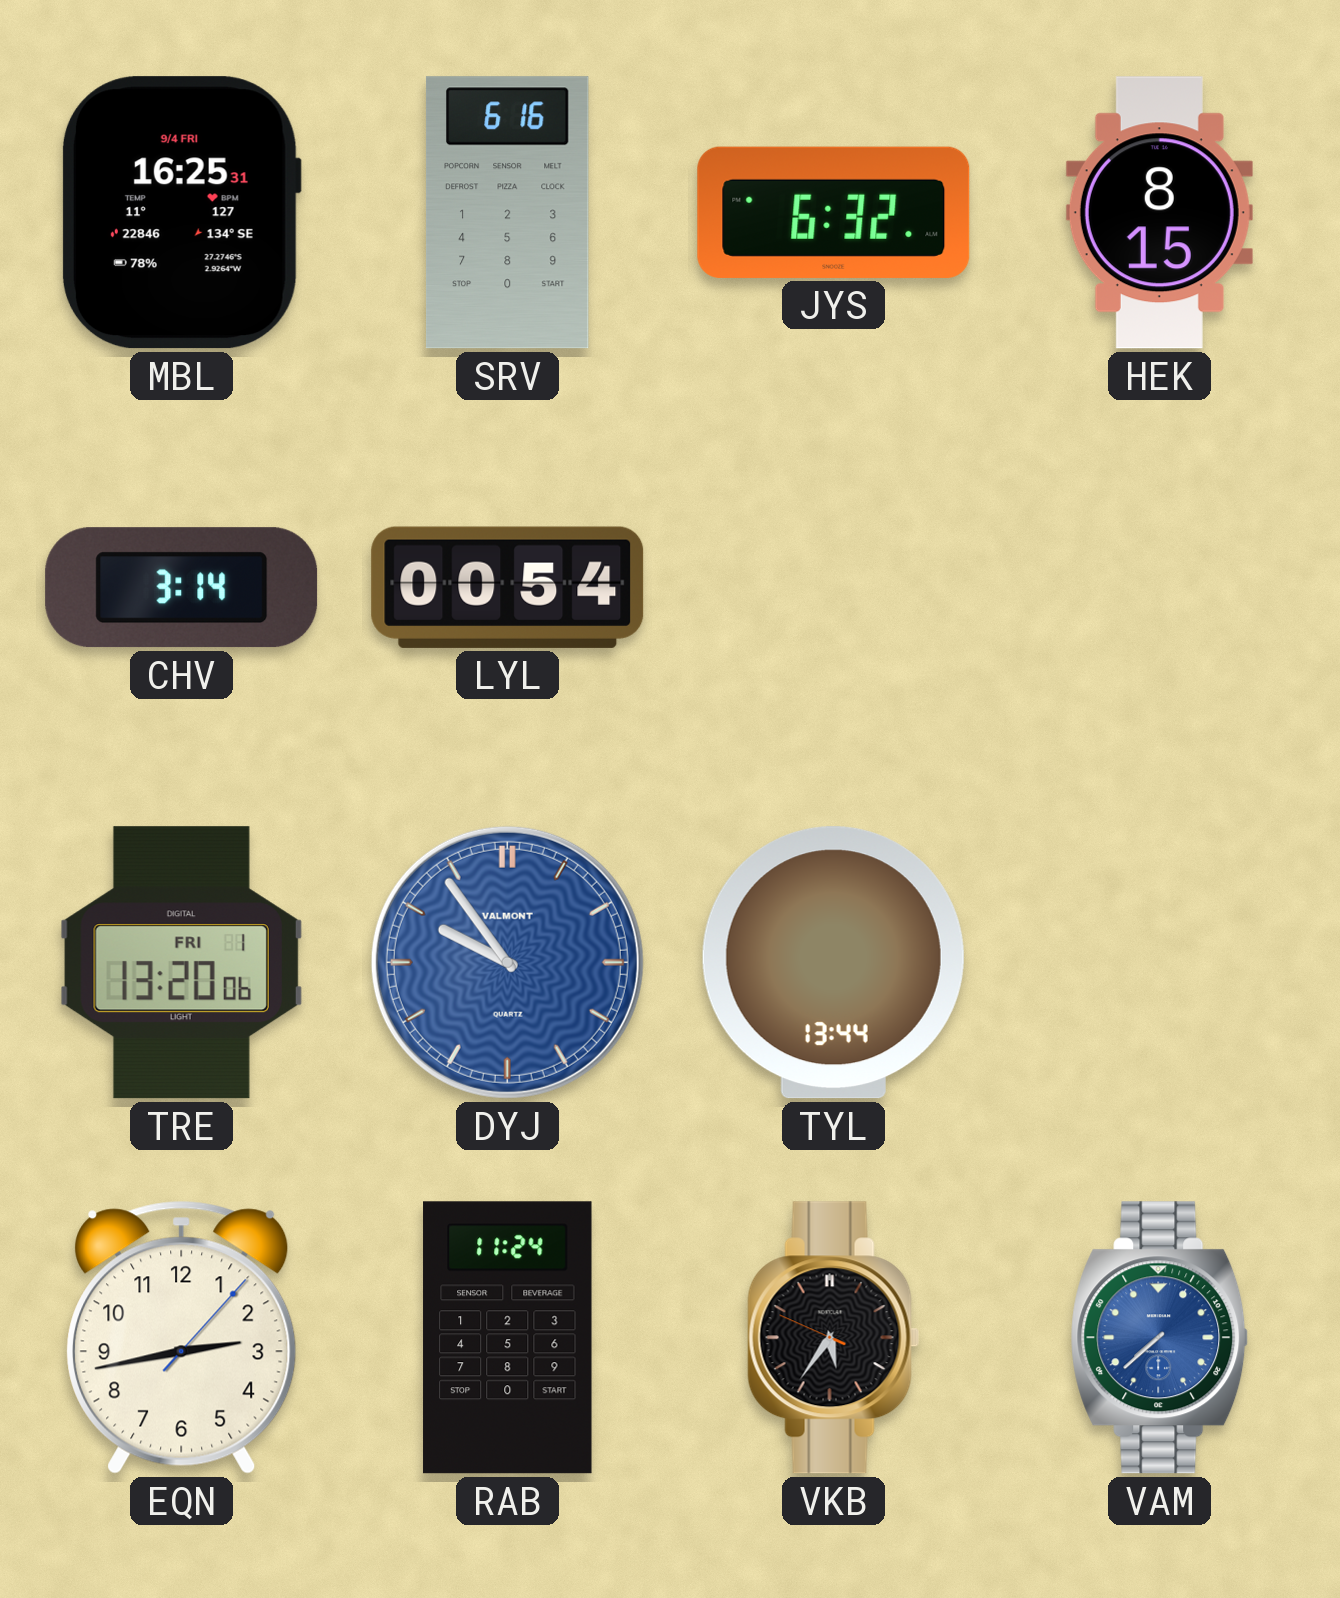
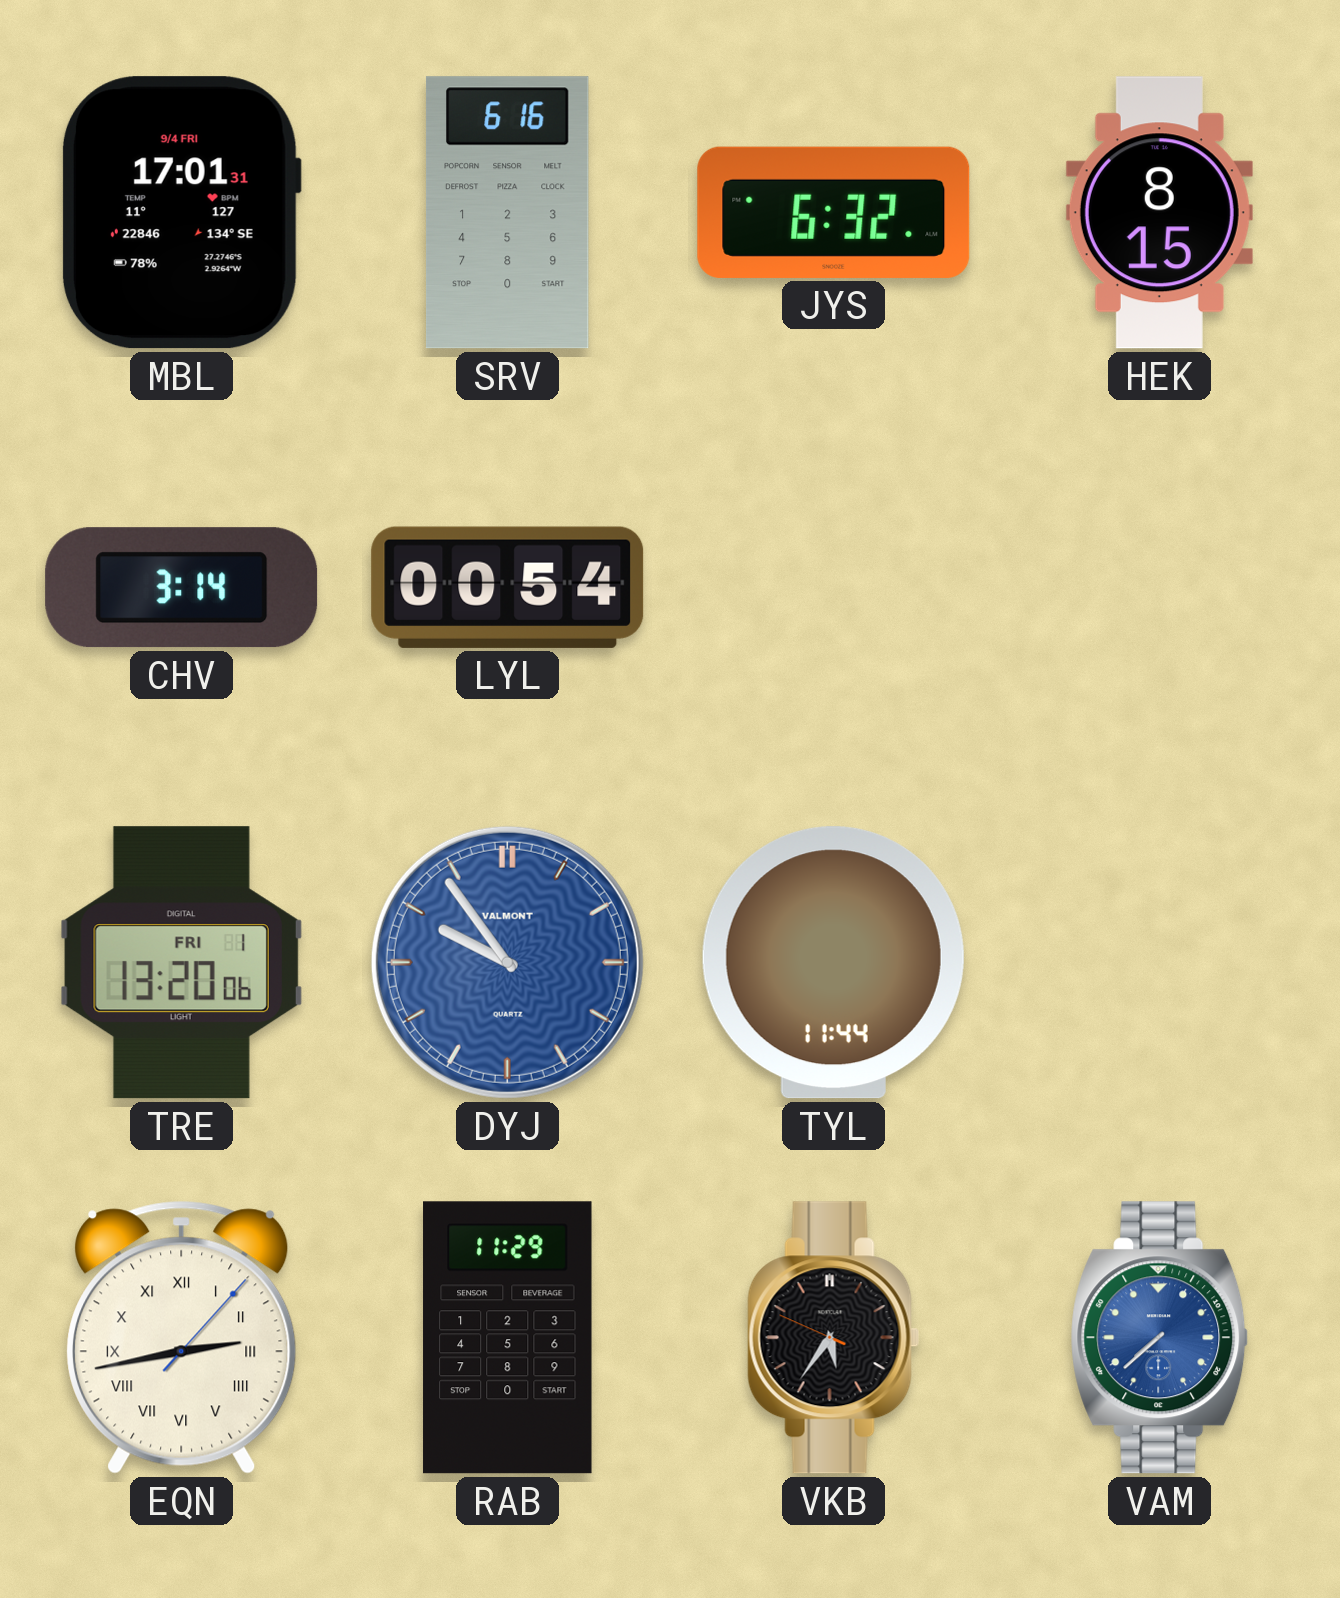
MBL: 16:25 -> 17:01
TYL: 13:44 -> 11:44
EQN numerals: Arabic -> Roman
RAB: 11:24 -> 11:29
